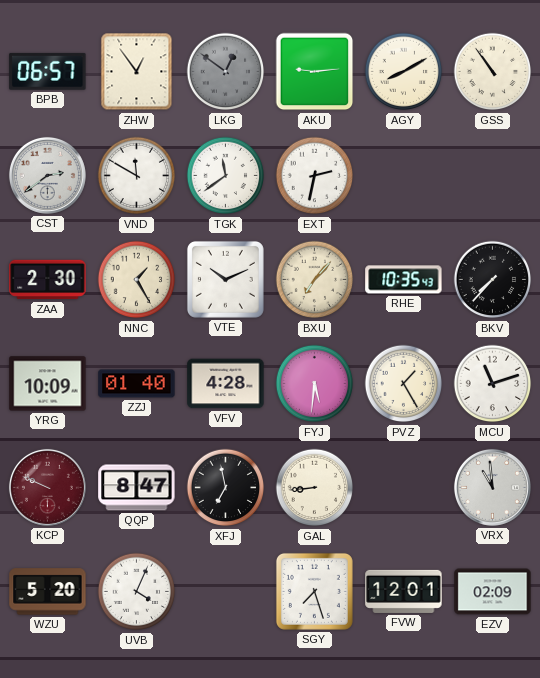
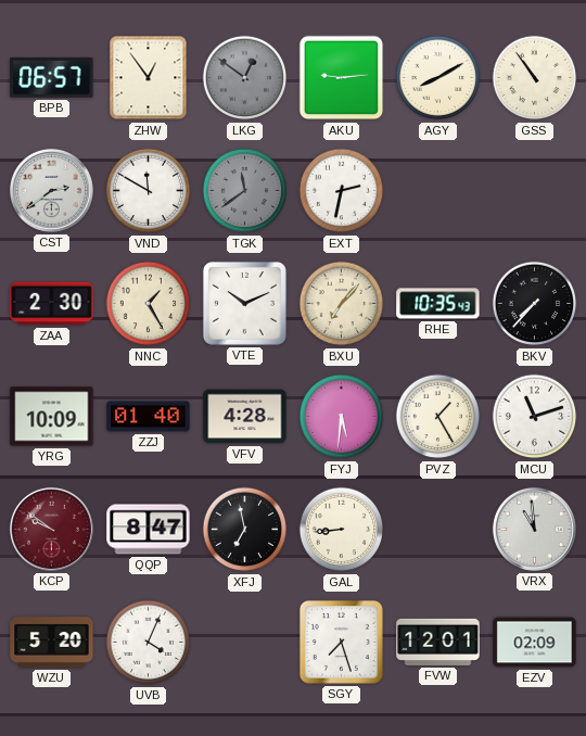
TGK dial: white -> grey
KCP: 9:49 -> 9:51
